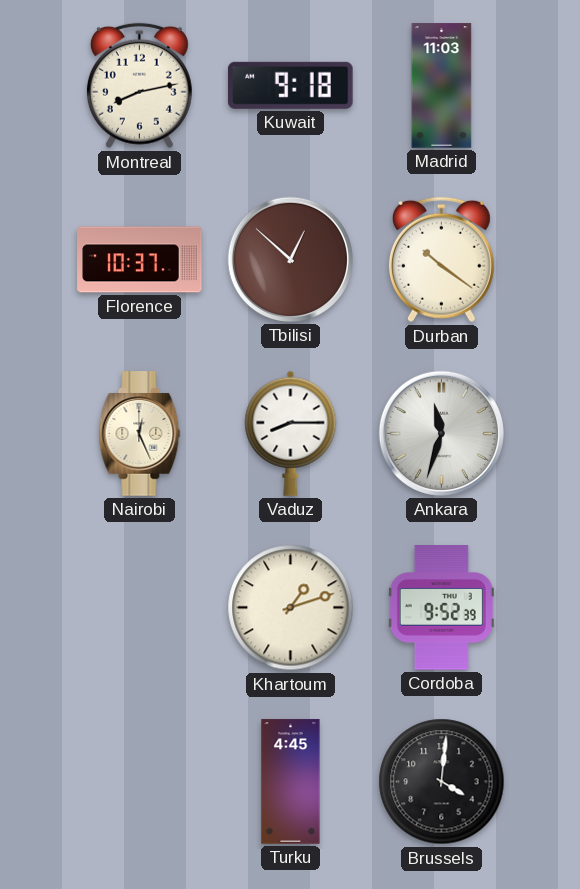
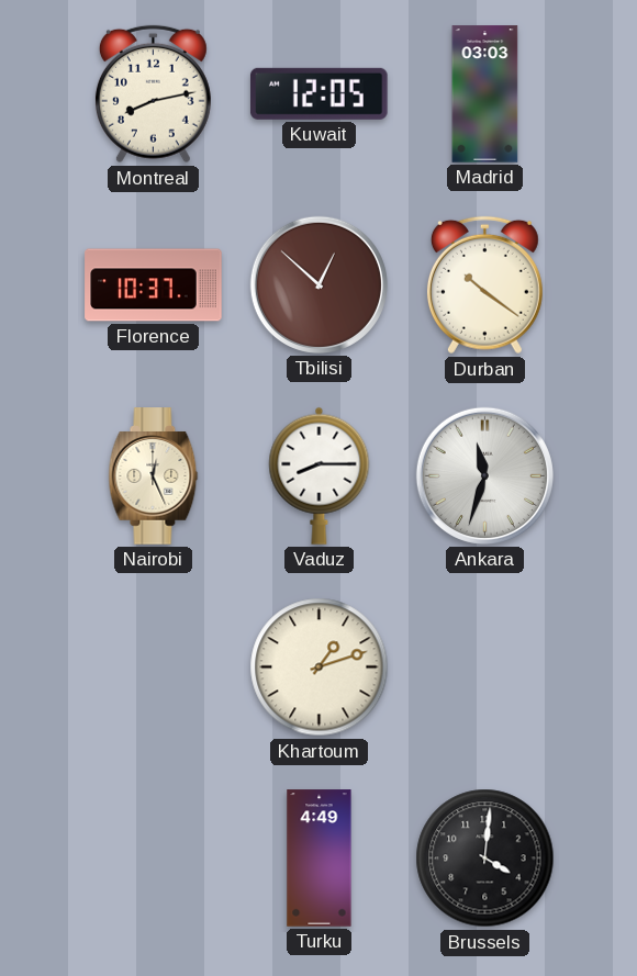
Kuwait: 9:18 -> 12:05
Madrid: 11:03 -> 03:03
Cordoba: 9:52 -> none
Turku: 4:45 -> 4:49
